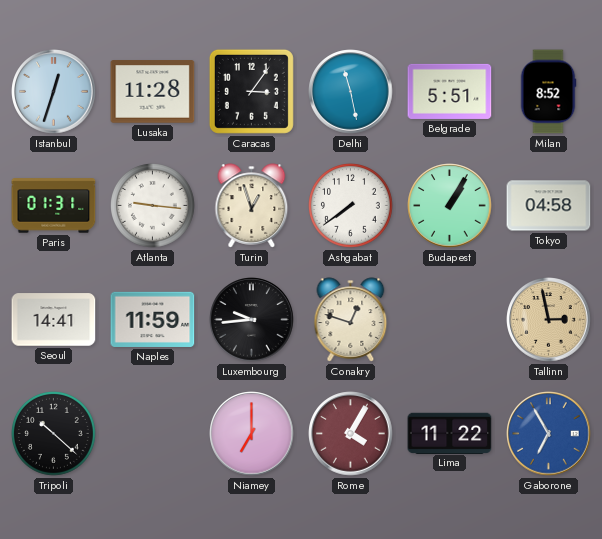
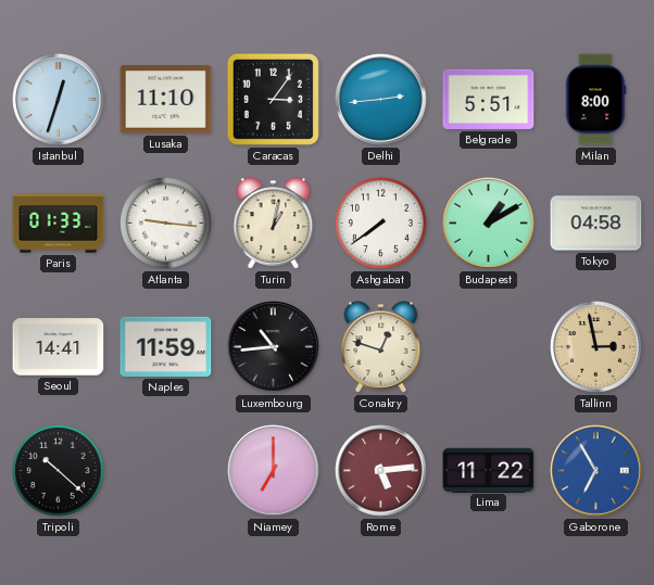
Lusaka: 11:28 -> 11:10
Delhi: 11:28 -> 2:44
Milan: 8:52 -> 8:00
Paris: 01:31 -> 01:33
Turin: 12:57 -> 1:02
Budapest: 1:05 -> 1:10
Luxembourg: 9:44 -> 10:44
Rome: 4:05 -> 5:14
